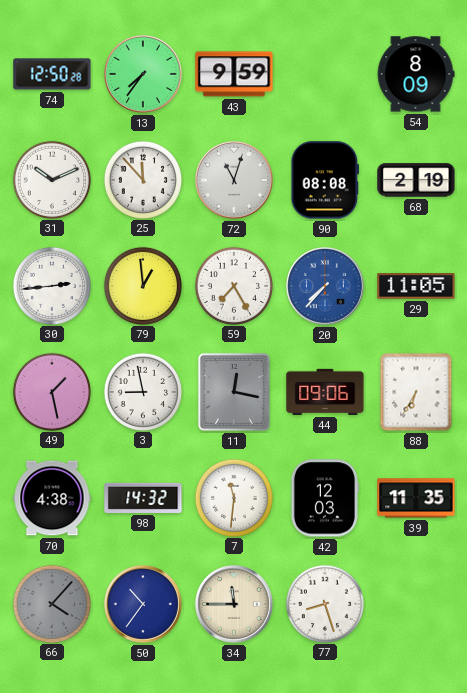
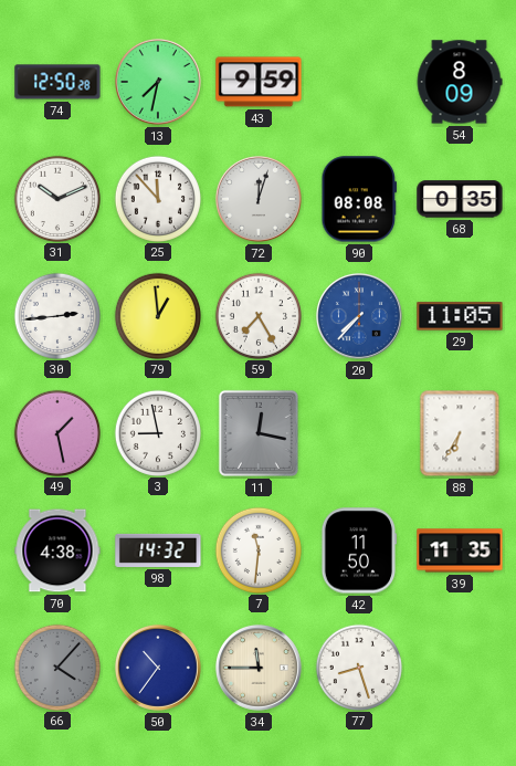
13: 7:36 -> 7:32
72: 11:03 -> 12:03
68: 2:19 -> 0:35
44: 09:06 -> none
42: 12:03 -> 11:50
